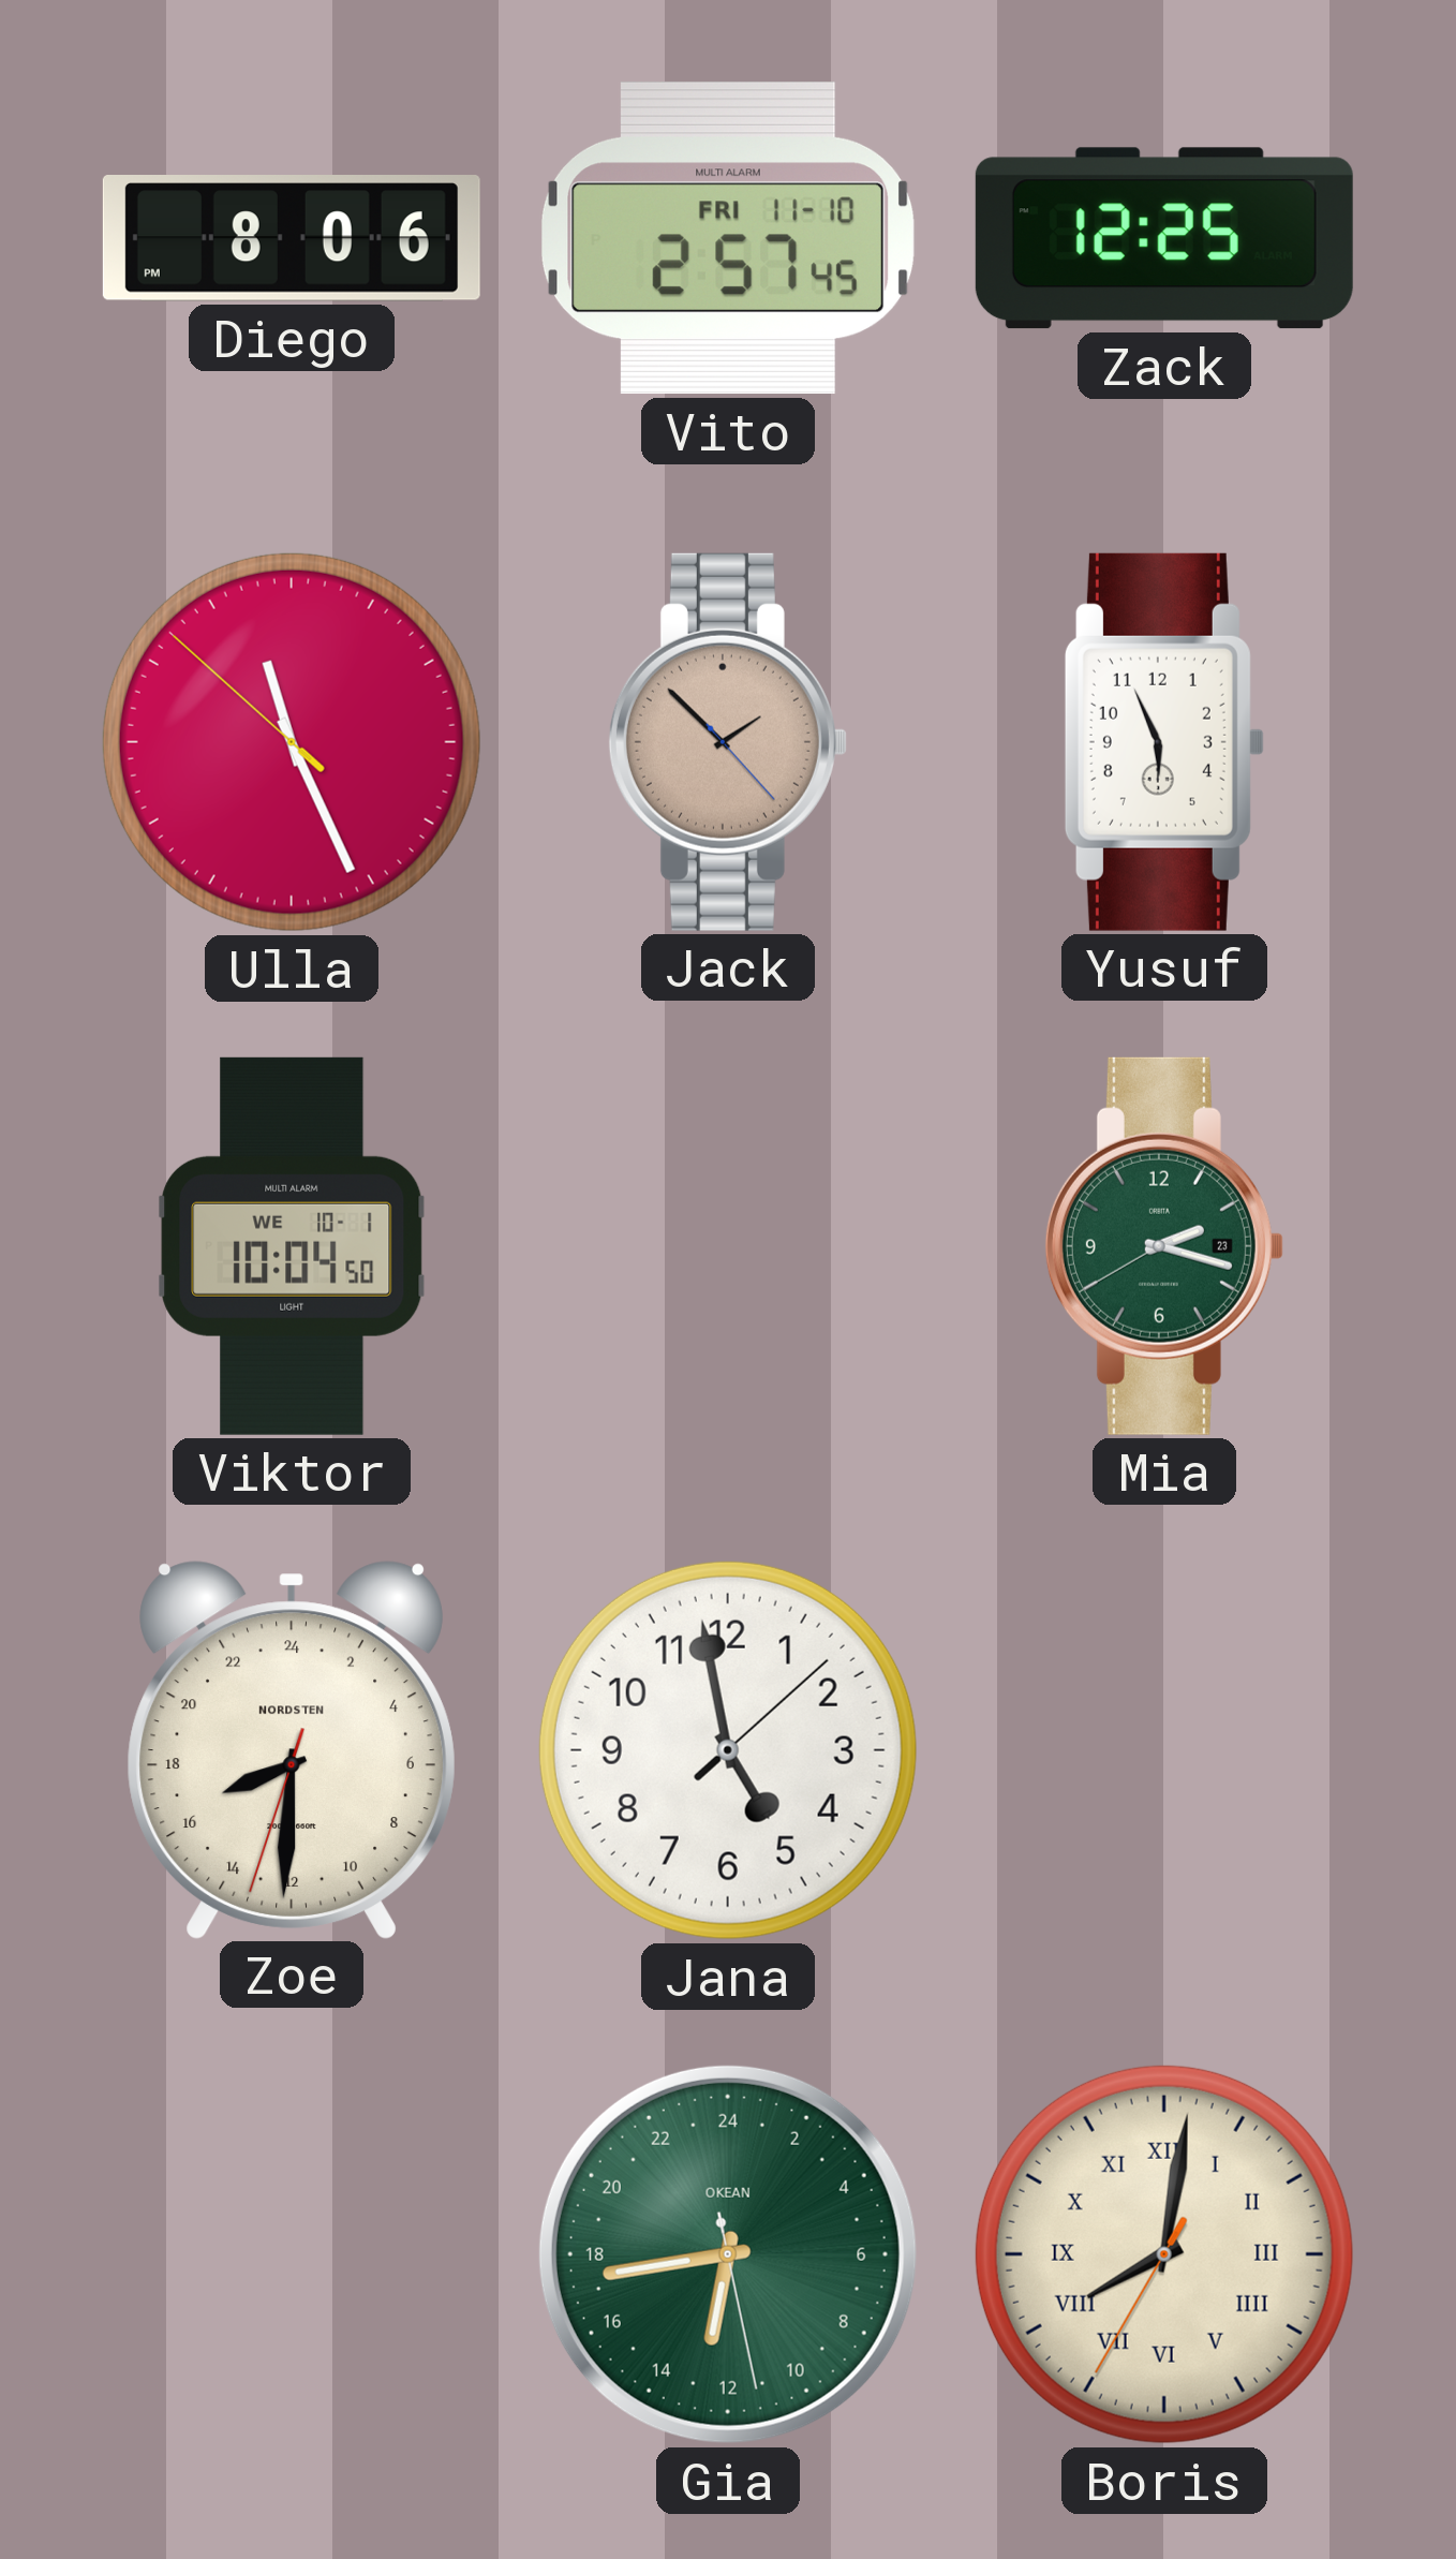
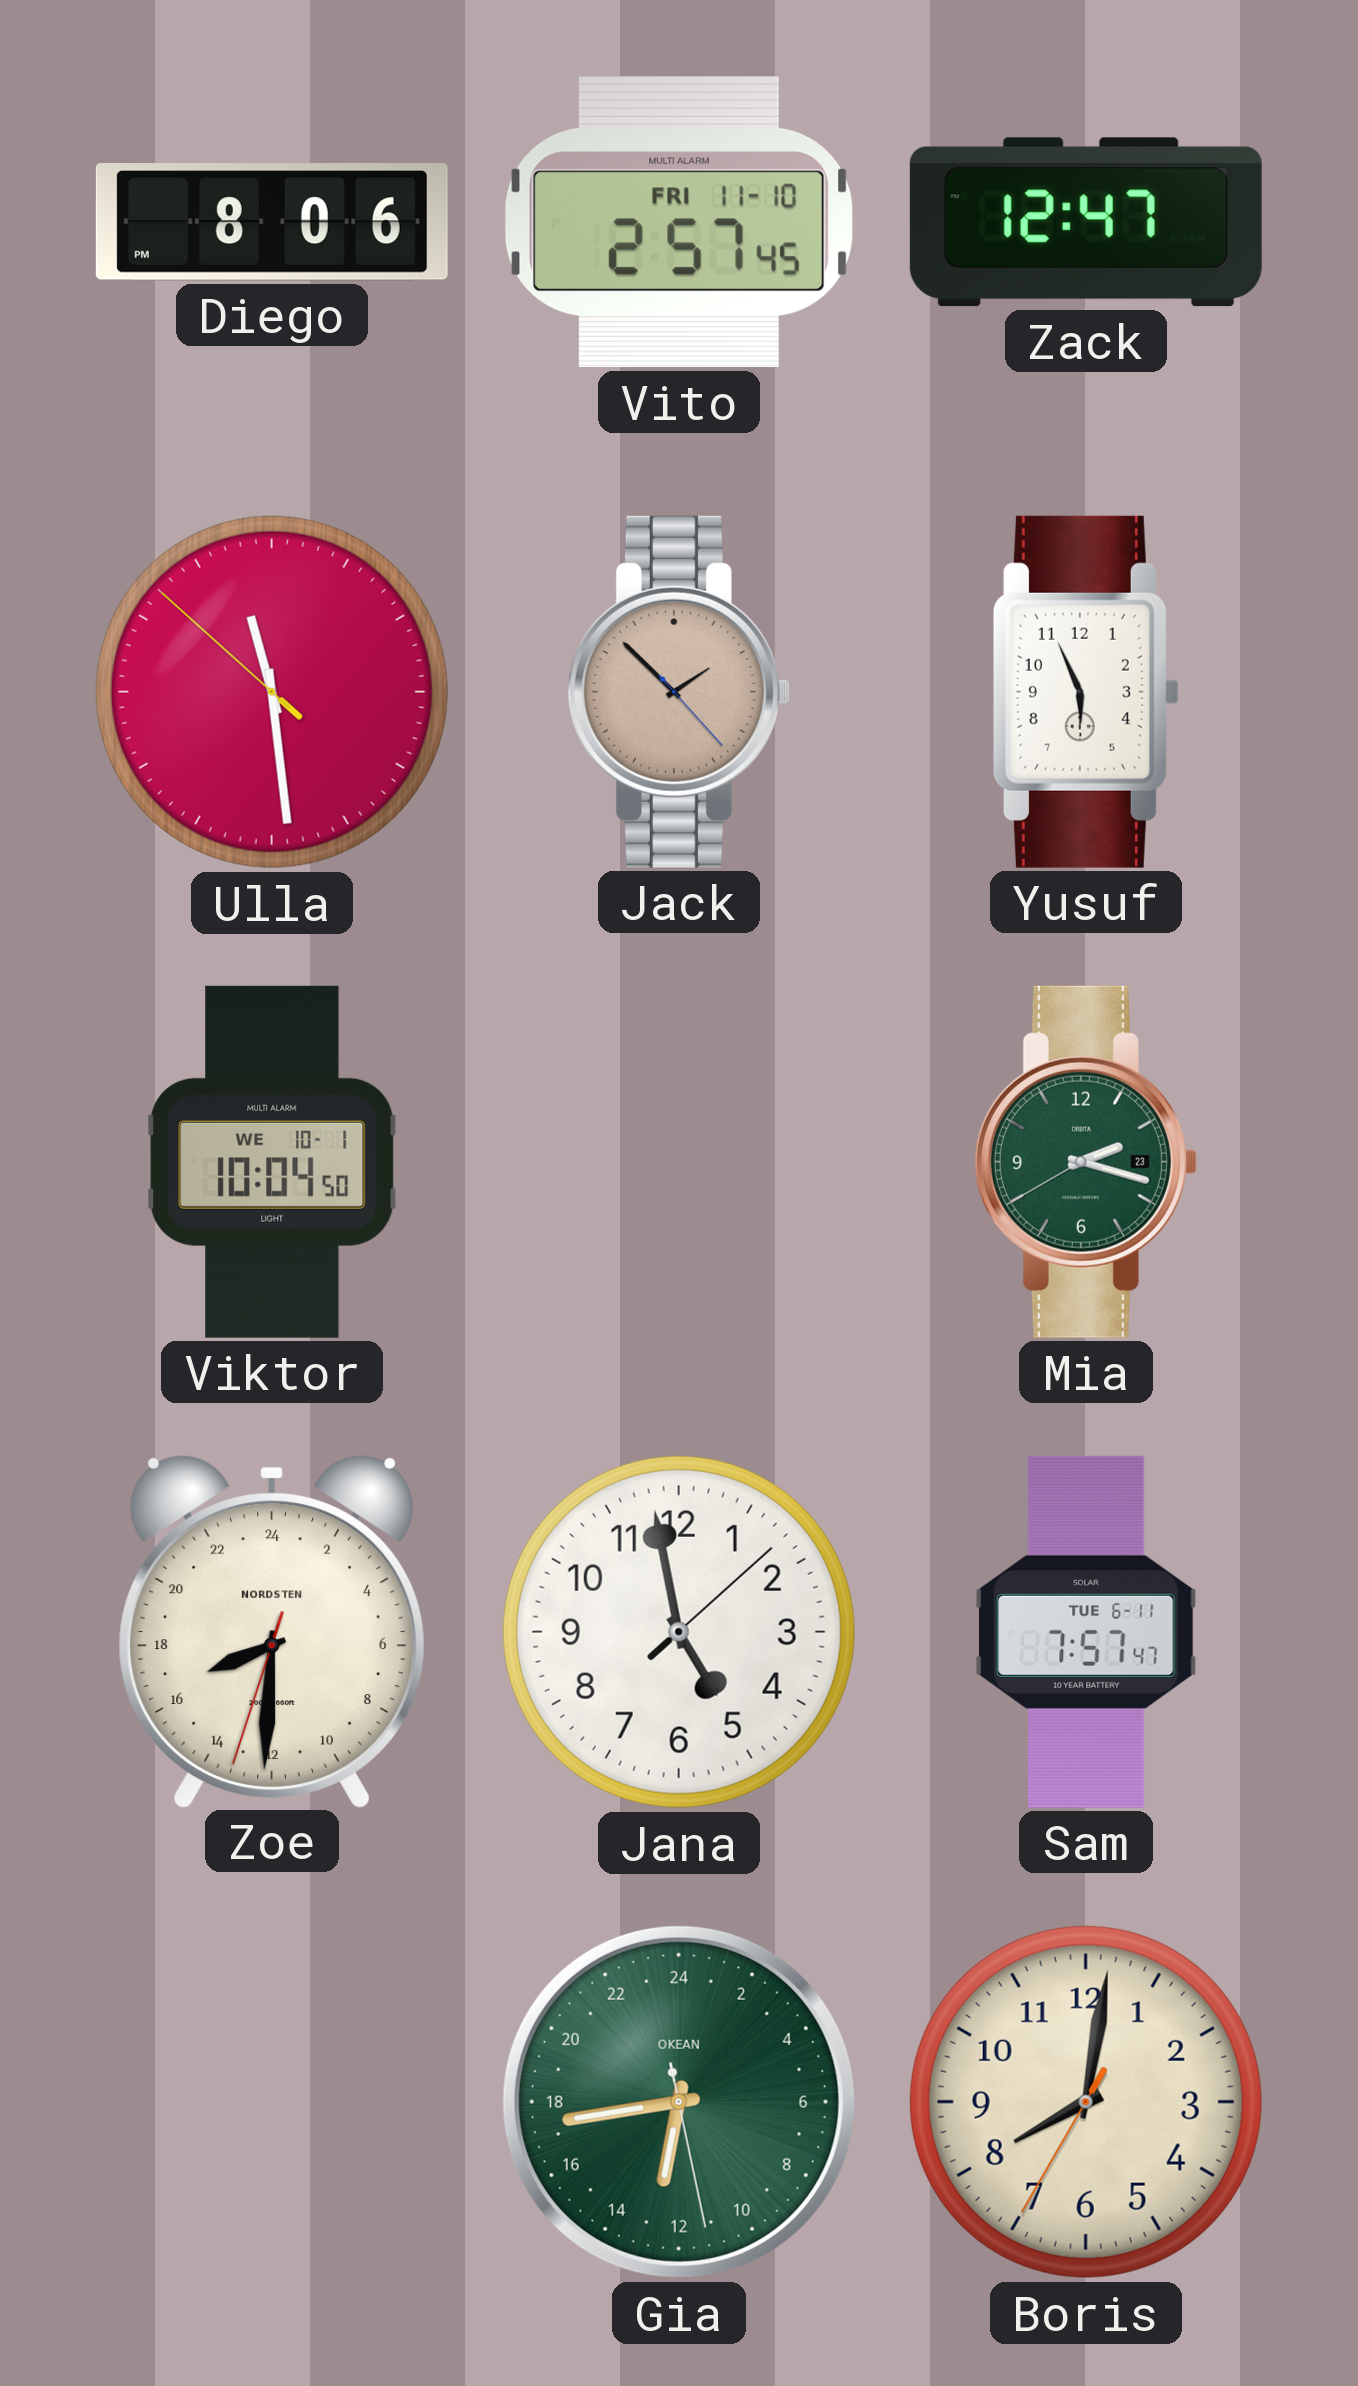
Zack: 12:25 -> 12:47
Ulla: 11:25 -> 11:28
Sam: none -> 7:57
Boris numerals: Roman -> Arabic
